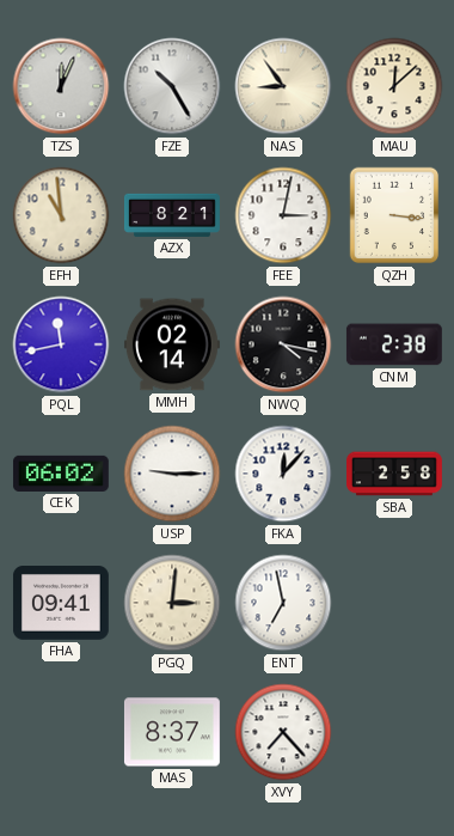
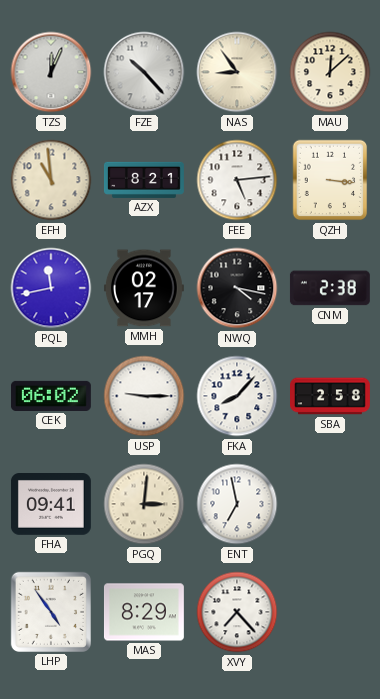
FZE: 10:25 -> 10:23
FEE: 3:02 -> 5:14
MMH: 02:14 -> 02:17
FKA: 12:07 -> 8:07
LHP: none -> 4:54
MAS: 8:37 -> 8:29
